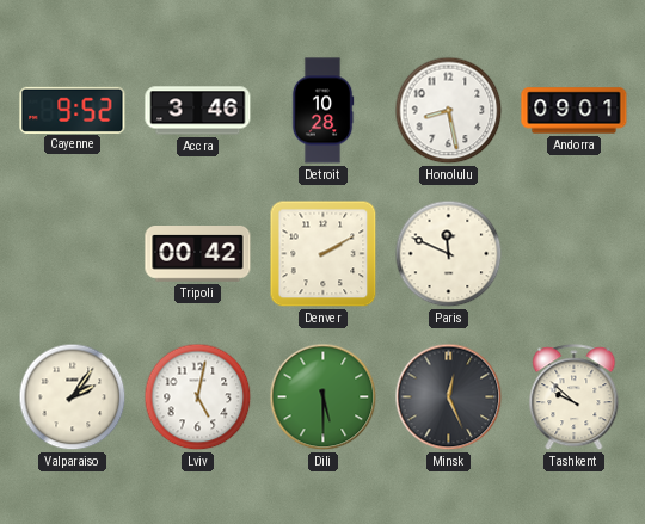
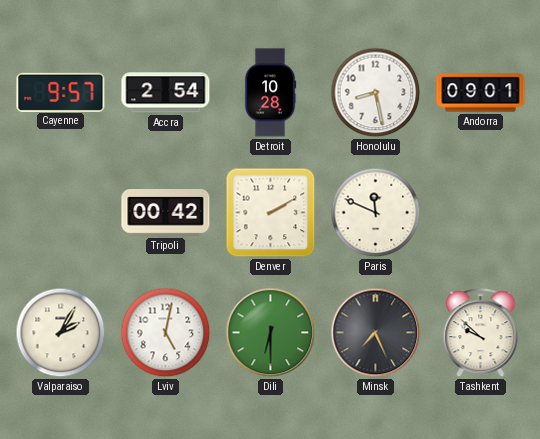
Cayenne: 9:52 -> 9:57
Accra: 3:46 -> 2:54
Valparaiso: 2:06 -> 2:05
Dili: 5:30 -> 6:30
Minsk: 12:26 -> 7:26
